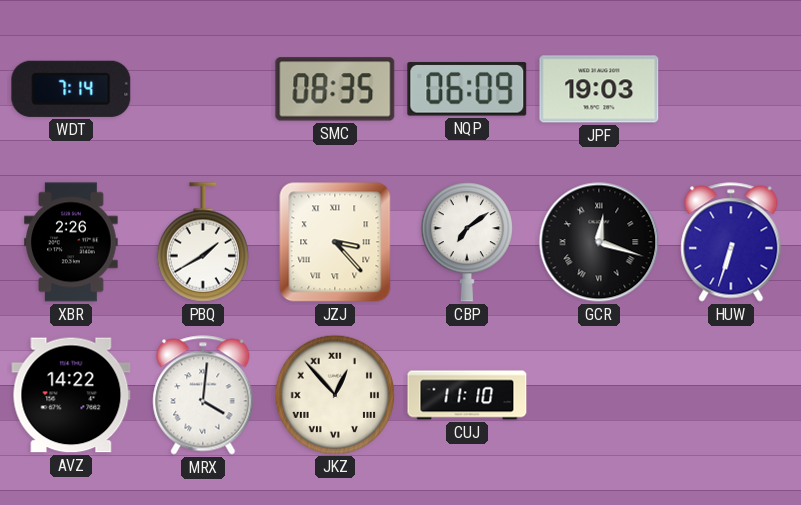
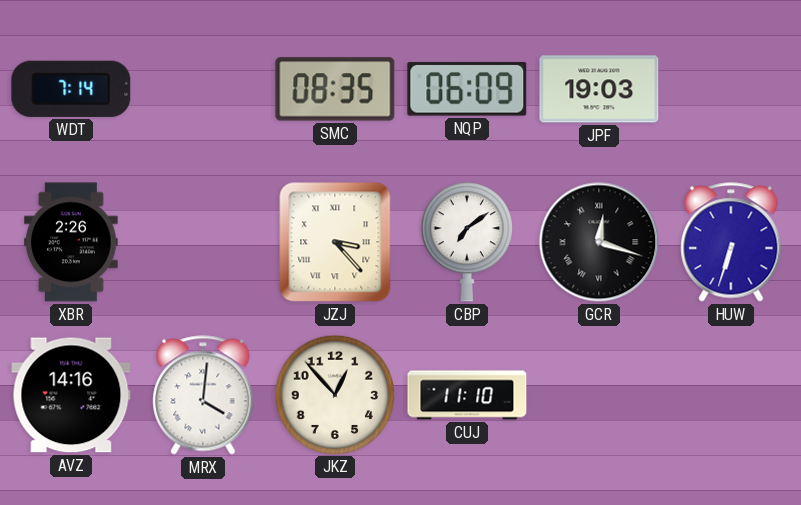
PBQ: 1:40 -> none
AVZ: 14:22 -> 14:16
JKZ numerals: Roman -> Arabic
